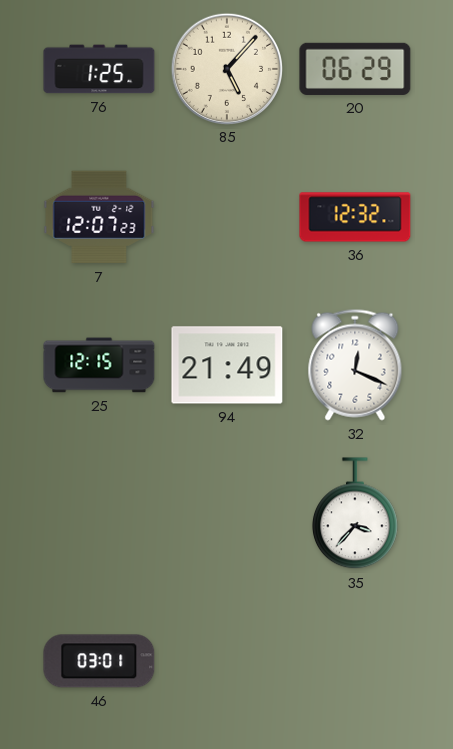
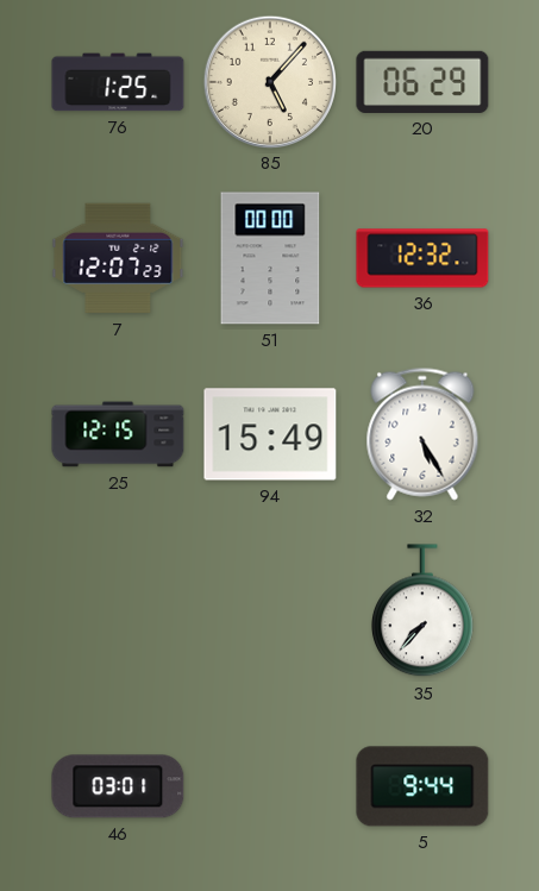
51: none -> 00:00
94: 21:49 -> 15:49
32: 12:19 -> 5:25
35: 3:37 -> 7:37
5: none -> 9:44
